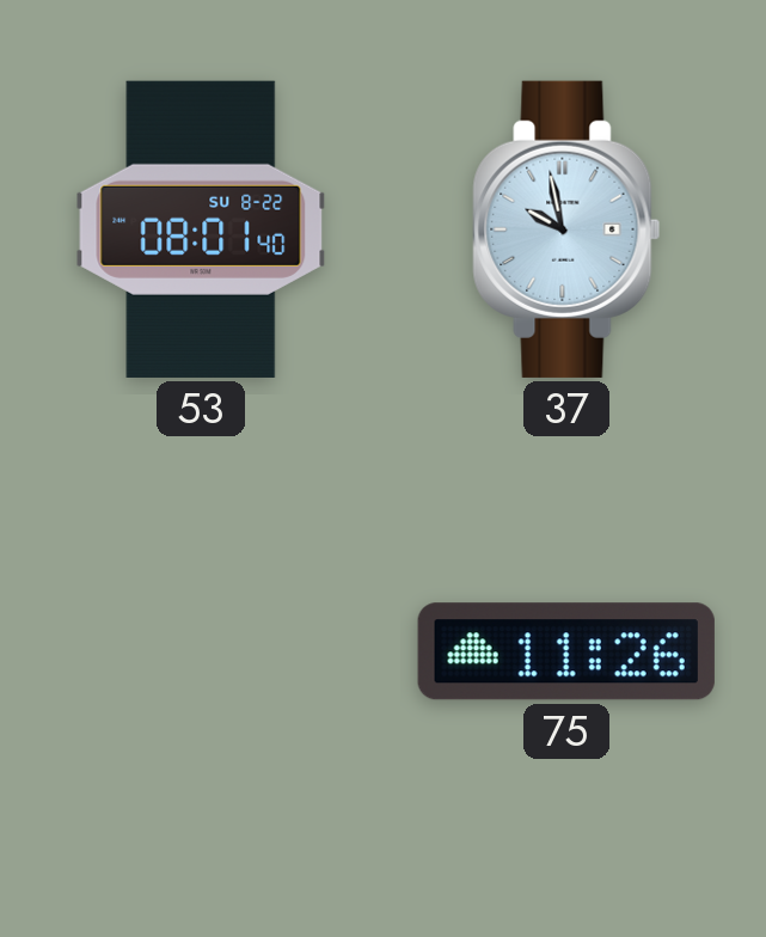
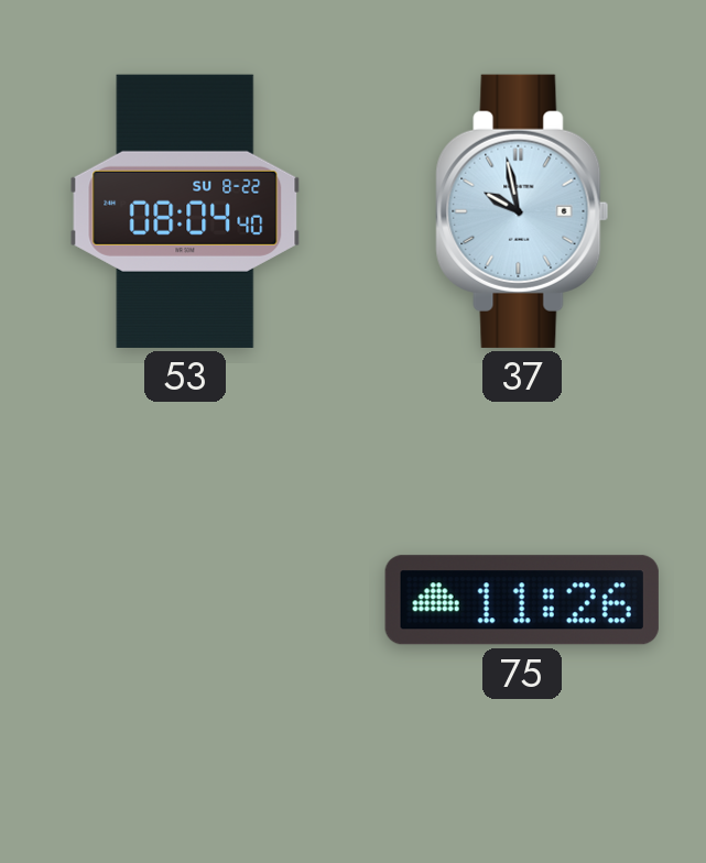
53: 08:01 -> 08:04
